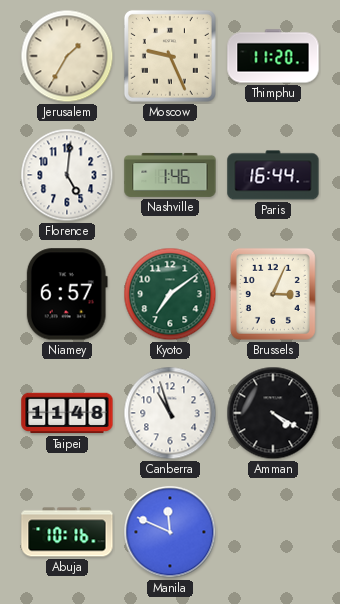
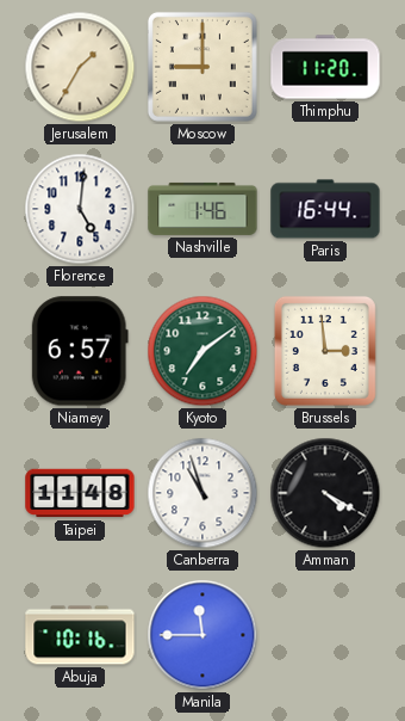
Moscow: 9:26 -> 9:00
Brussels: 3:04 -> 2:59
Manila: 11:49 -> 11:45
